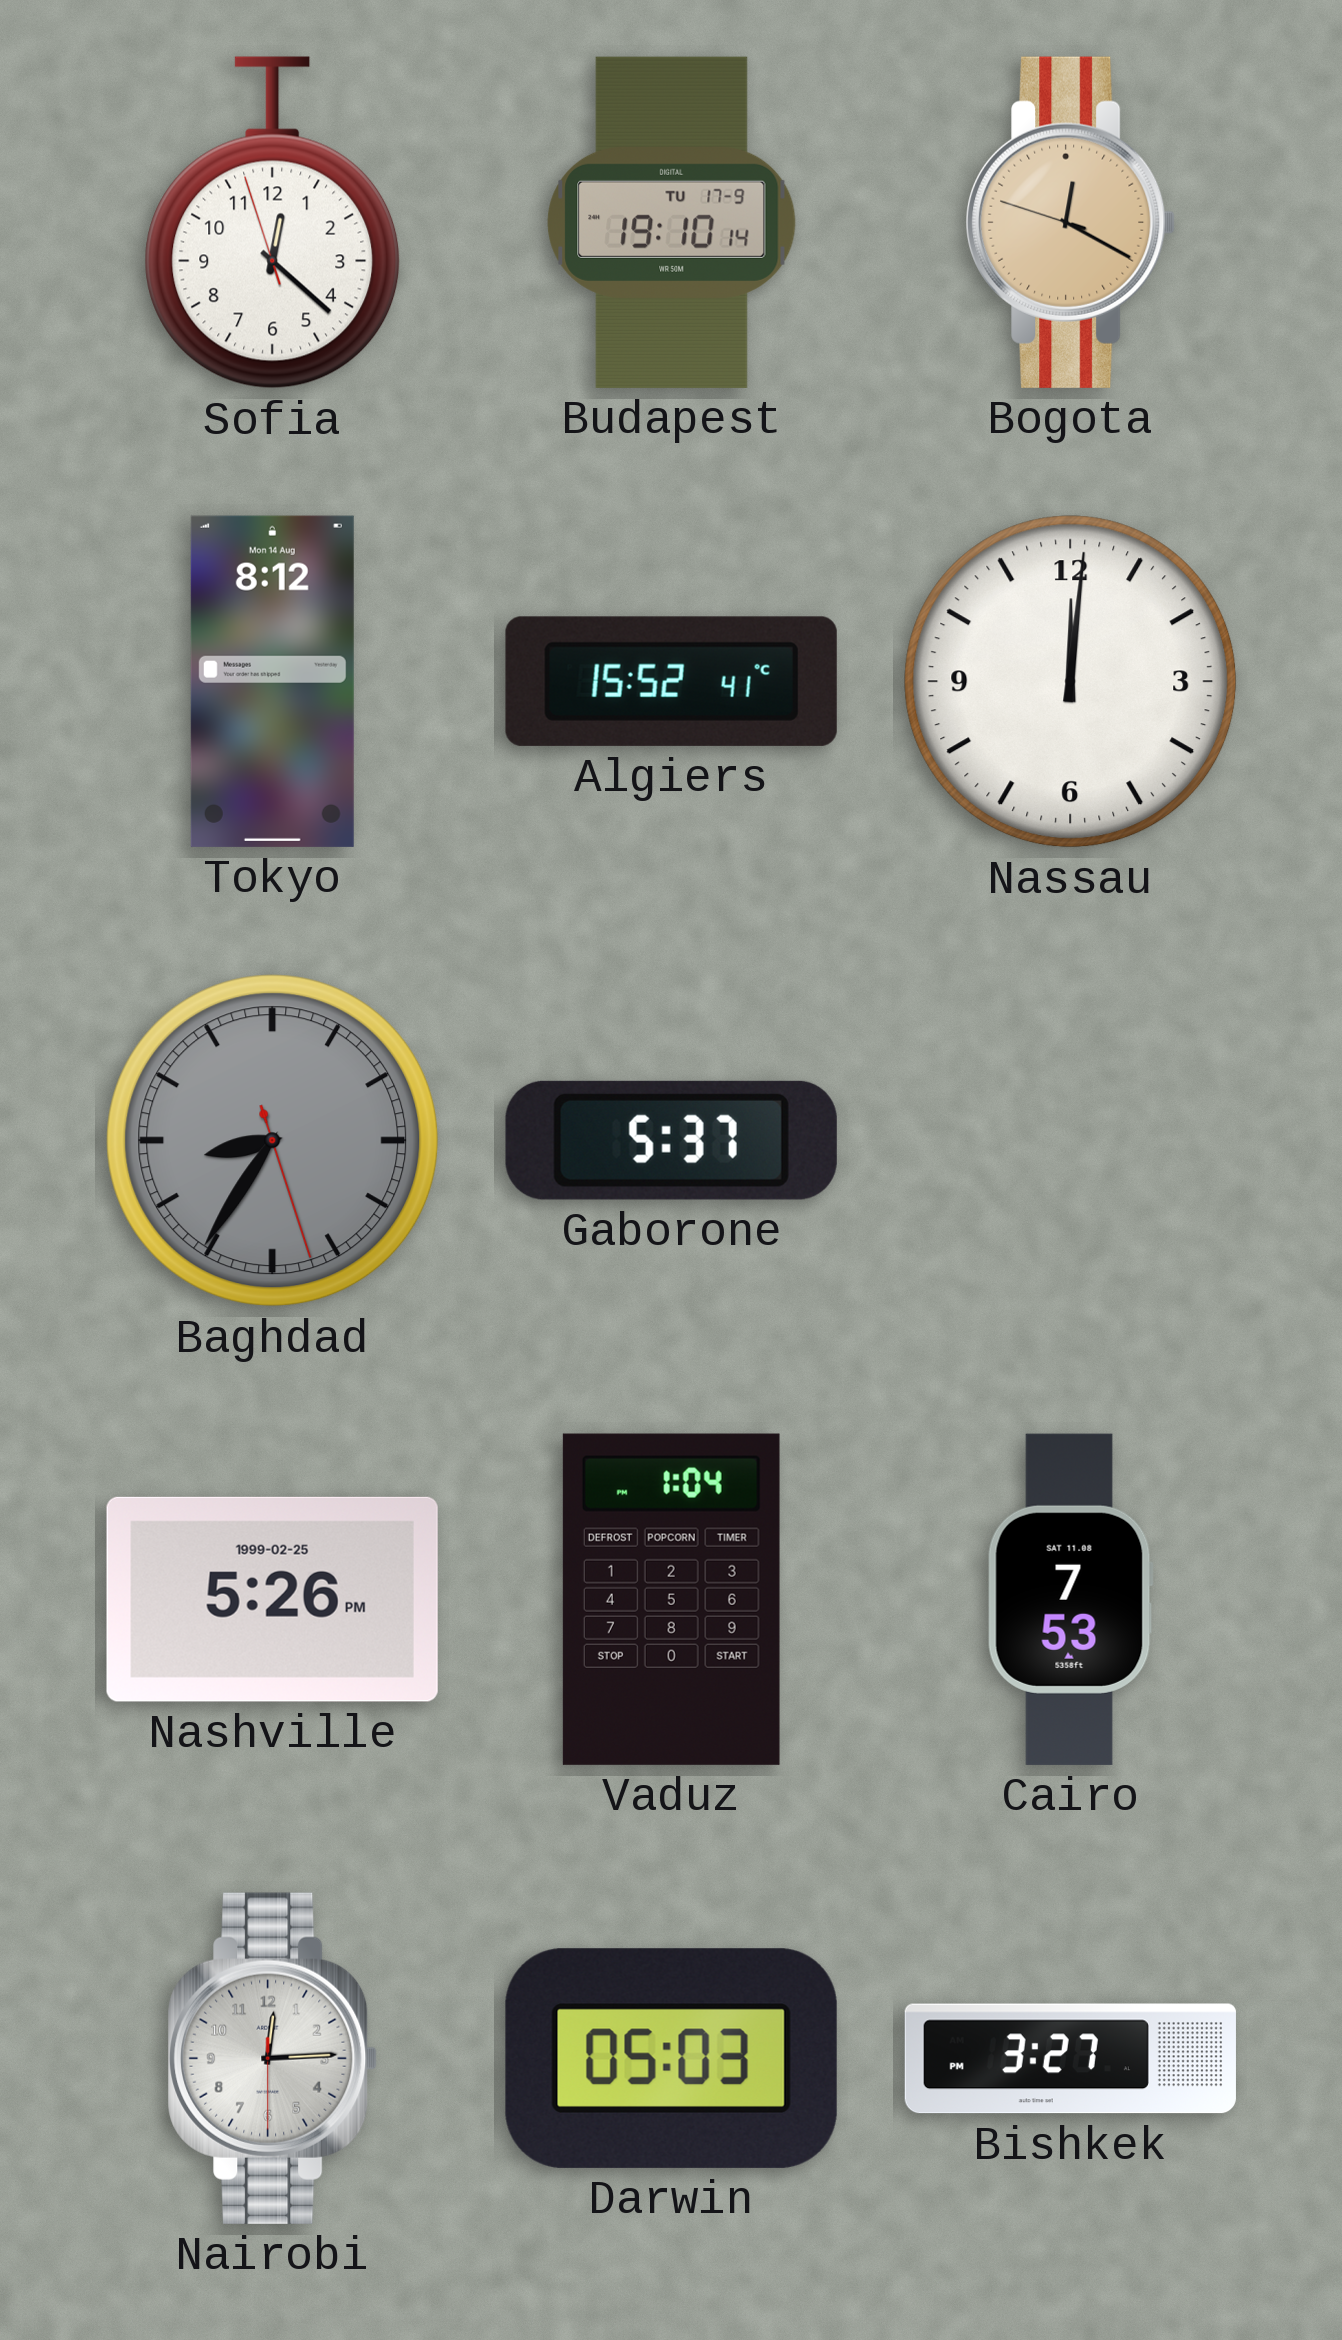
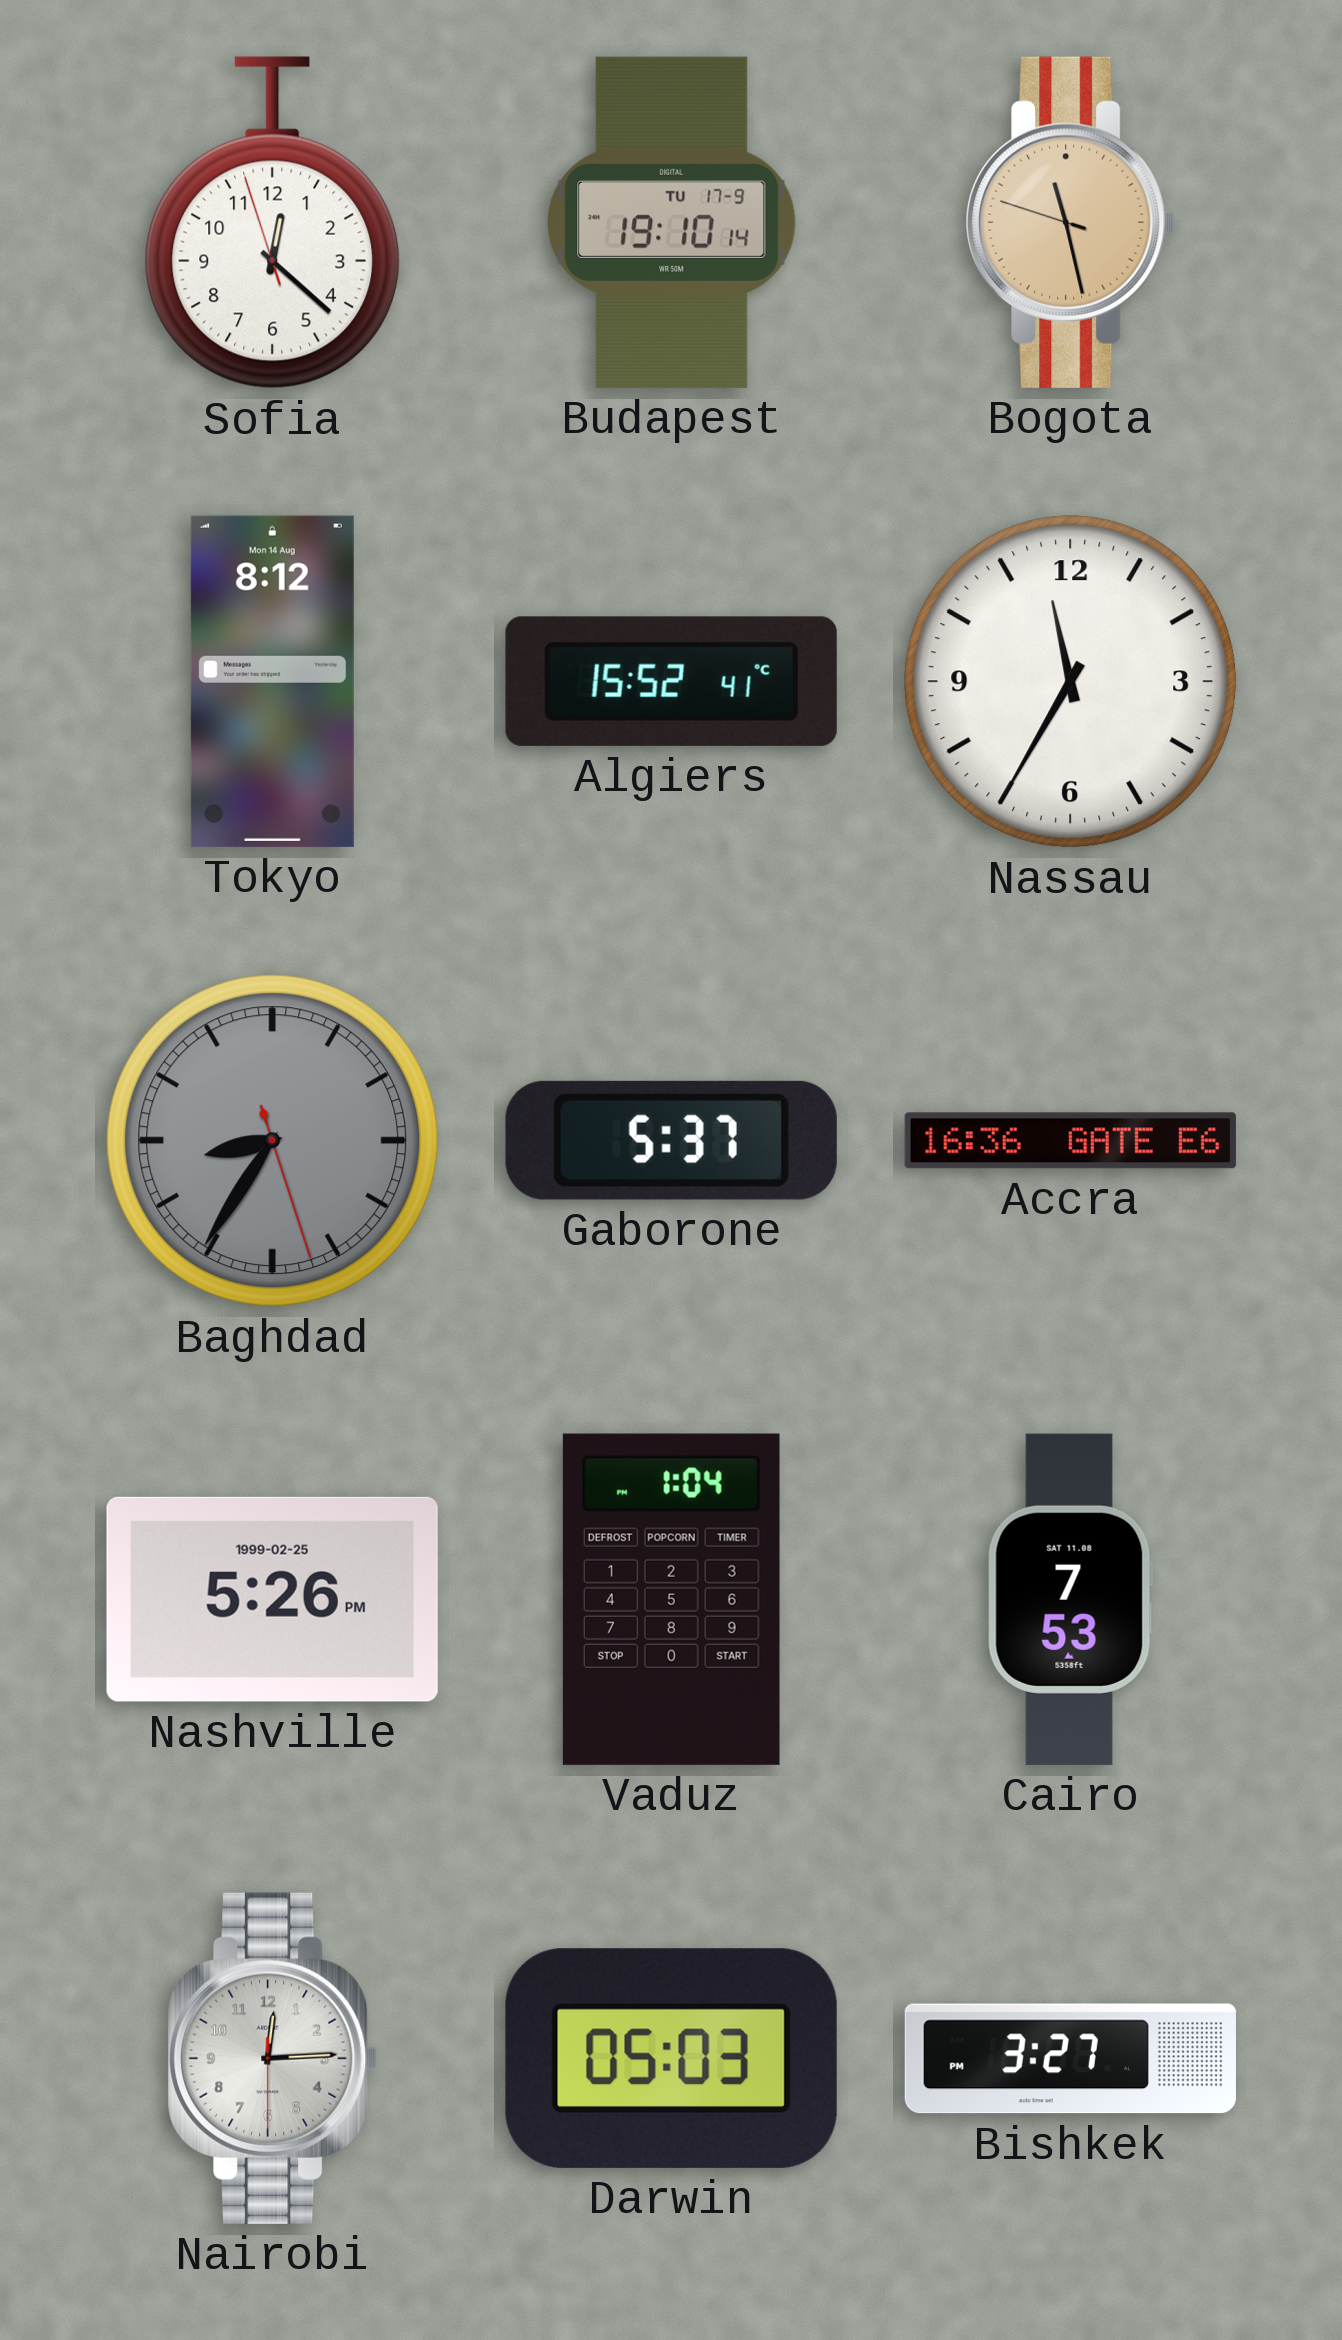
Bogota: 12:19 -> 11:27
Nassau: 12:01 -> 11:35
Accra: none -> 16:36
